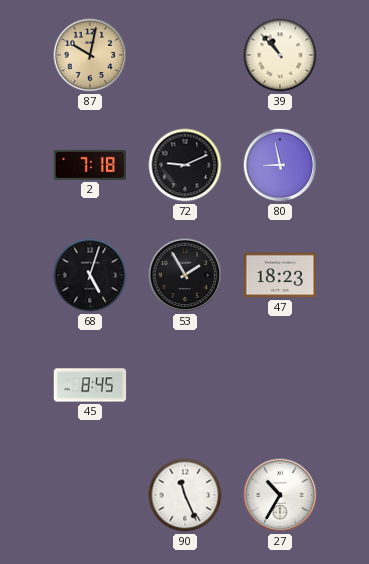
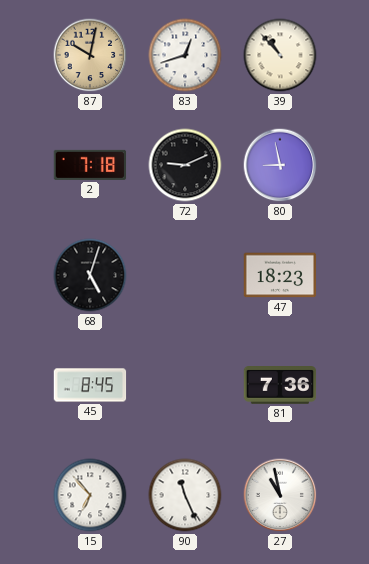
83: none -> 12:42
53: 1:55 -> none
81: none -> 7:36
15: none -> 6:53
27: 10:35 -> 10:58
